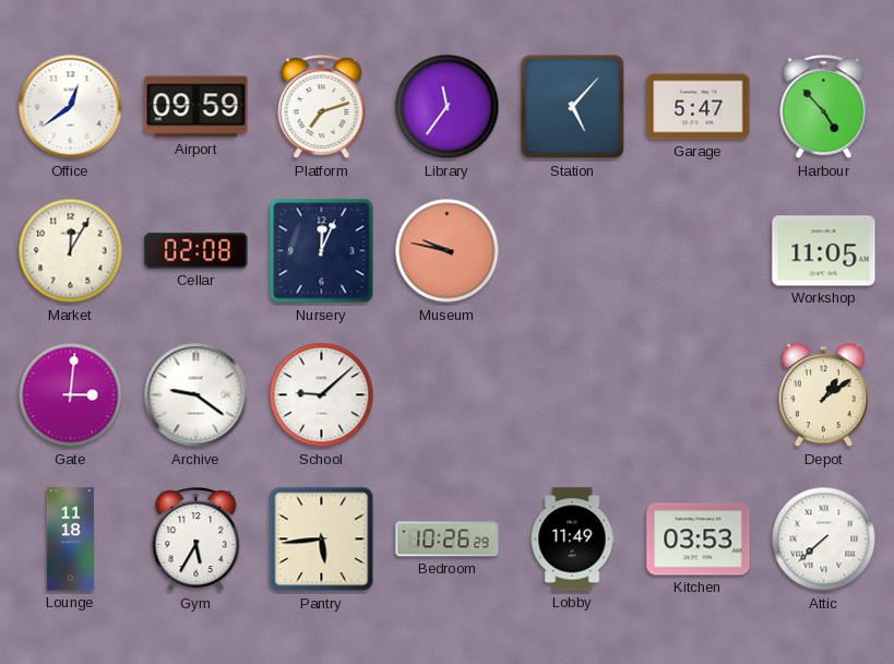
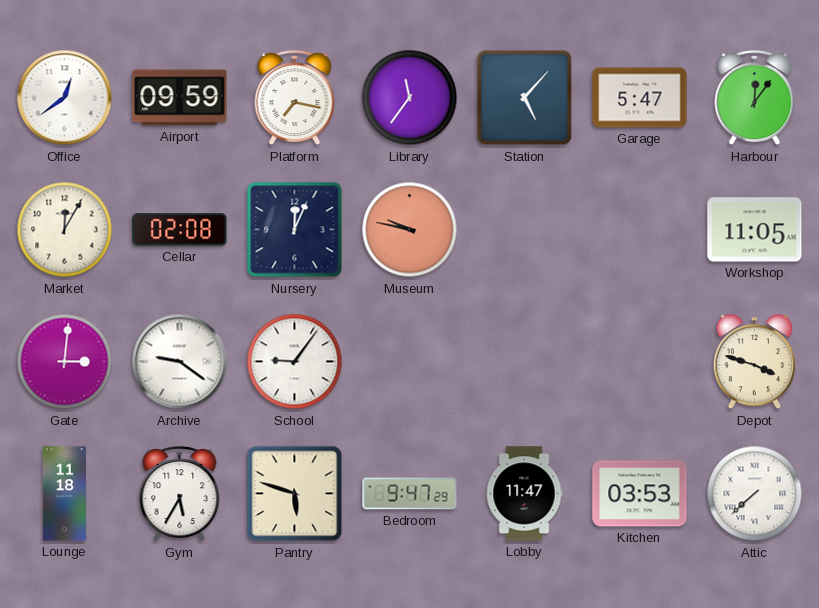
Platform: 7:12 -> 7:17
Harbour: 4:53 -> 12:06
School: 9:08 -> 9:06
Depot: 1:09 -> 3:48
Pantry: 5:44 -> 5:48
Bedroom: 10:26 -> 9:47
Lobby: 11:49 -> 11:47
